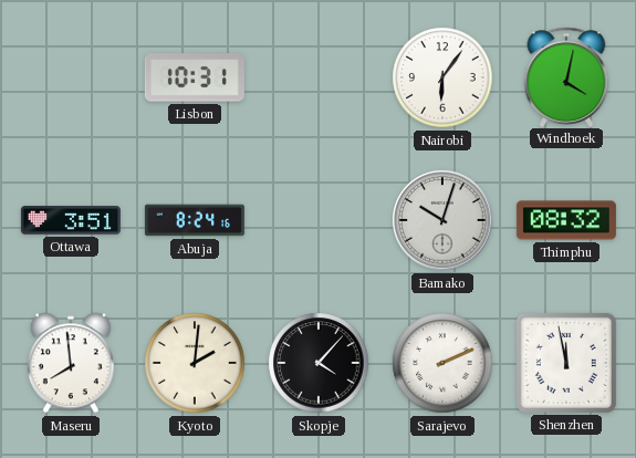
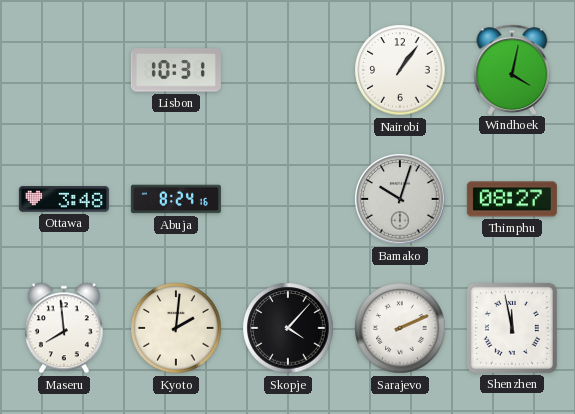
Nairobi: 6:06 -> 1:06
Ottawa: 3:51 -> 3:48
Thimphu: 08:32 -> 08:27
